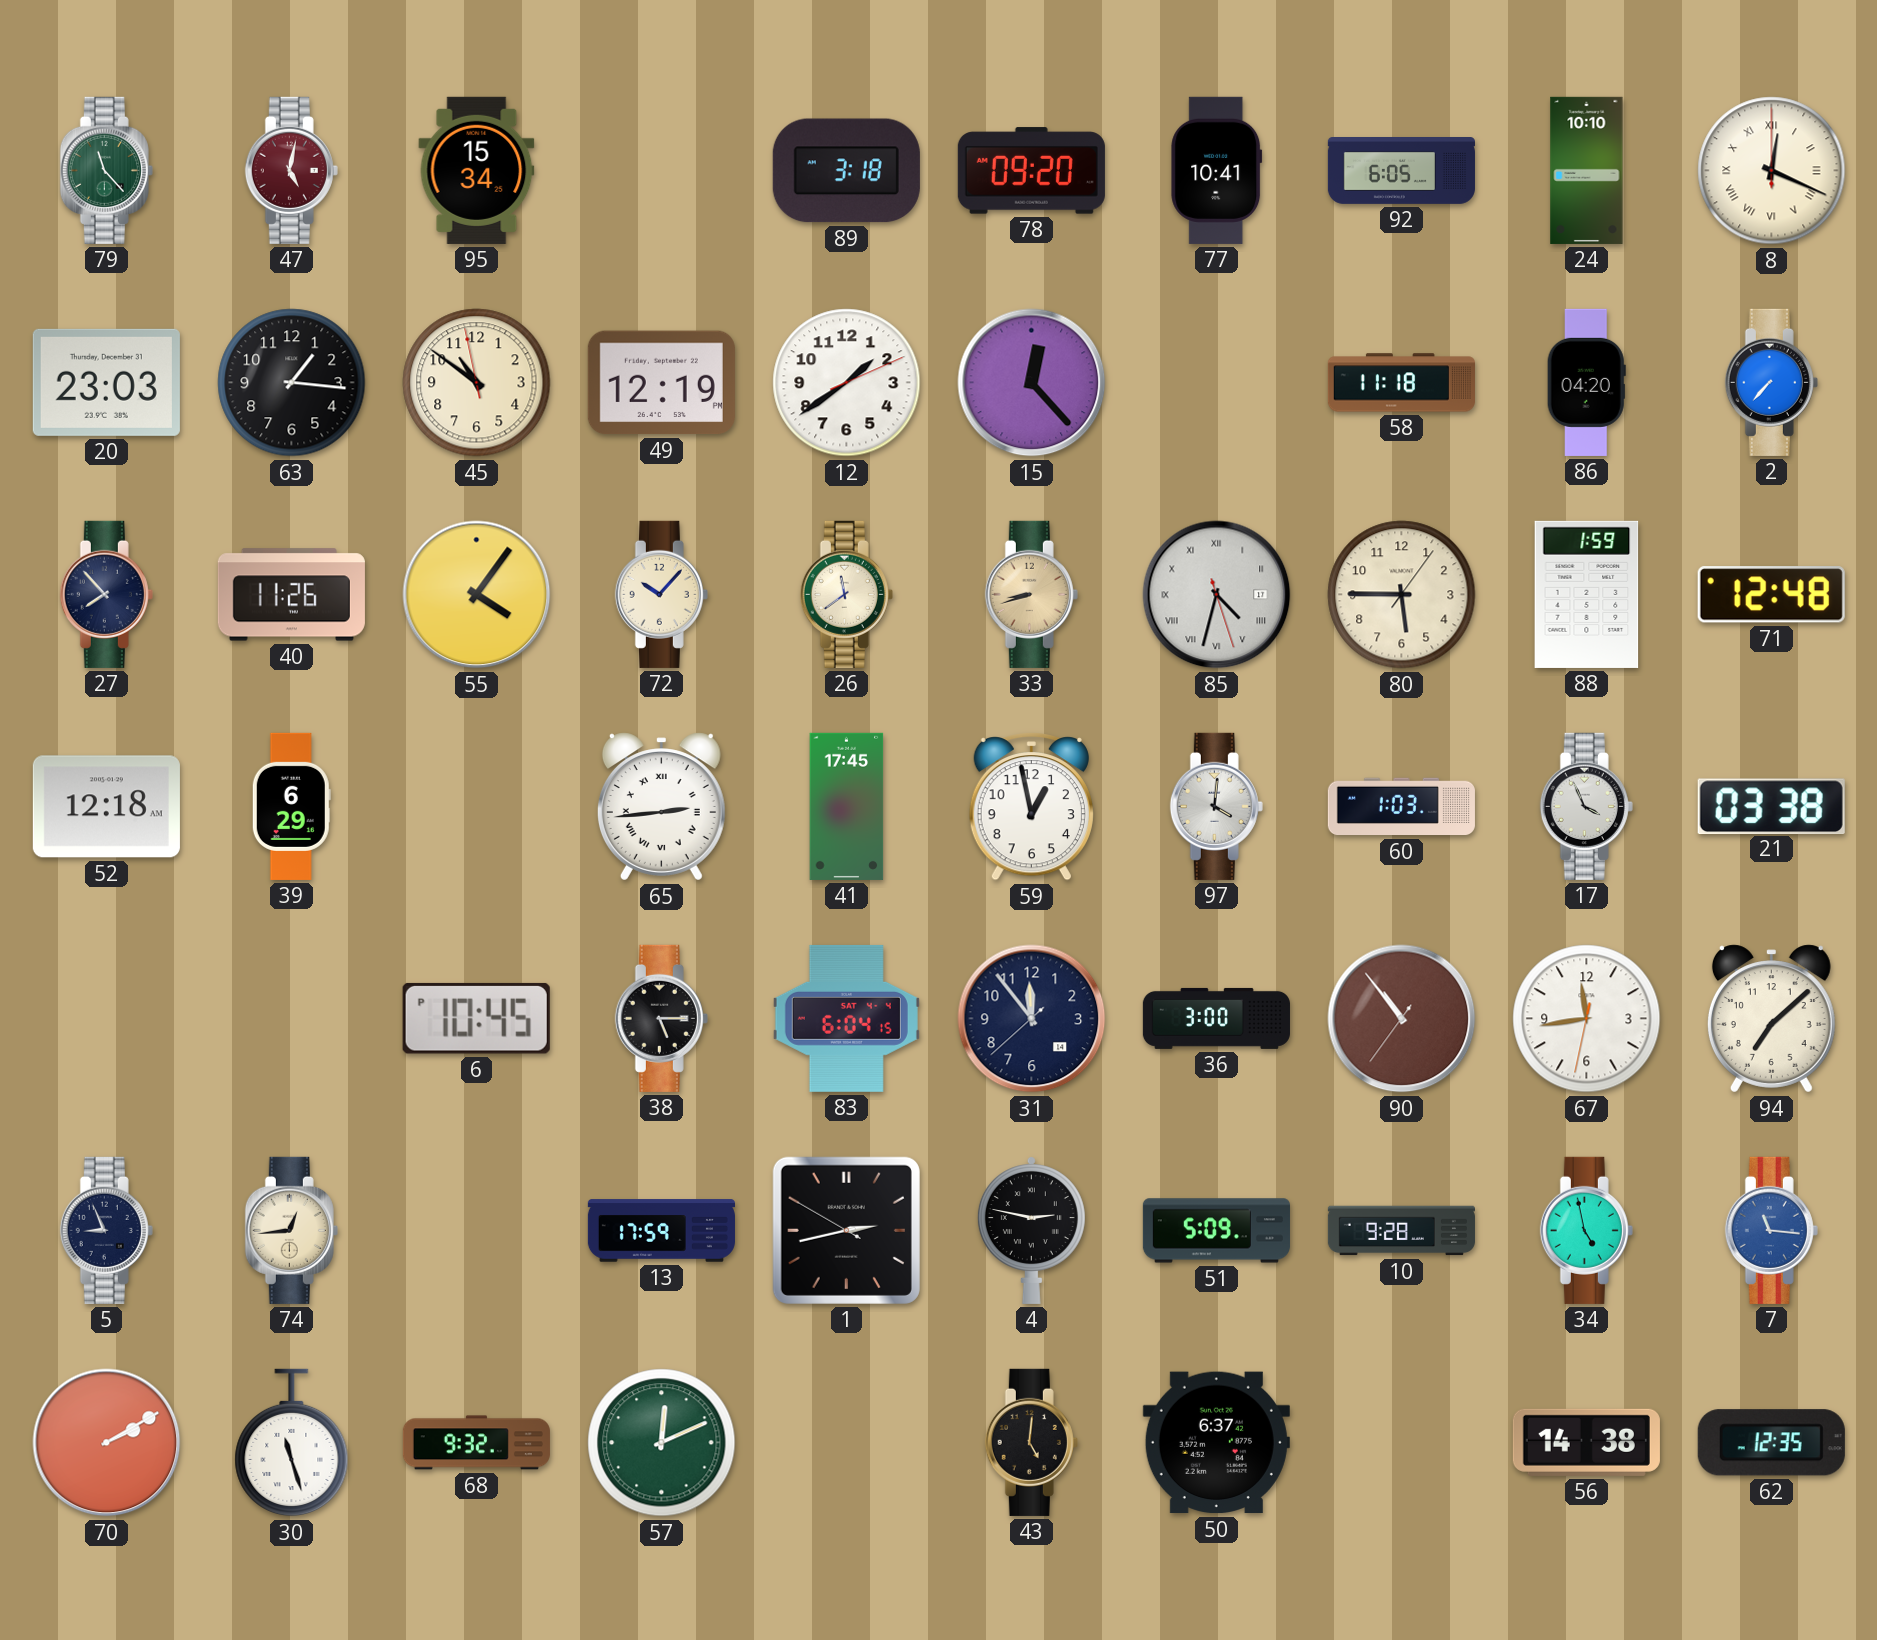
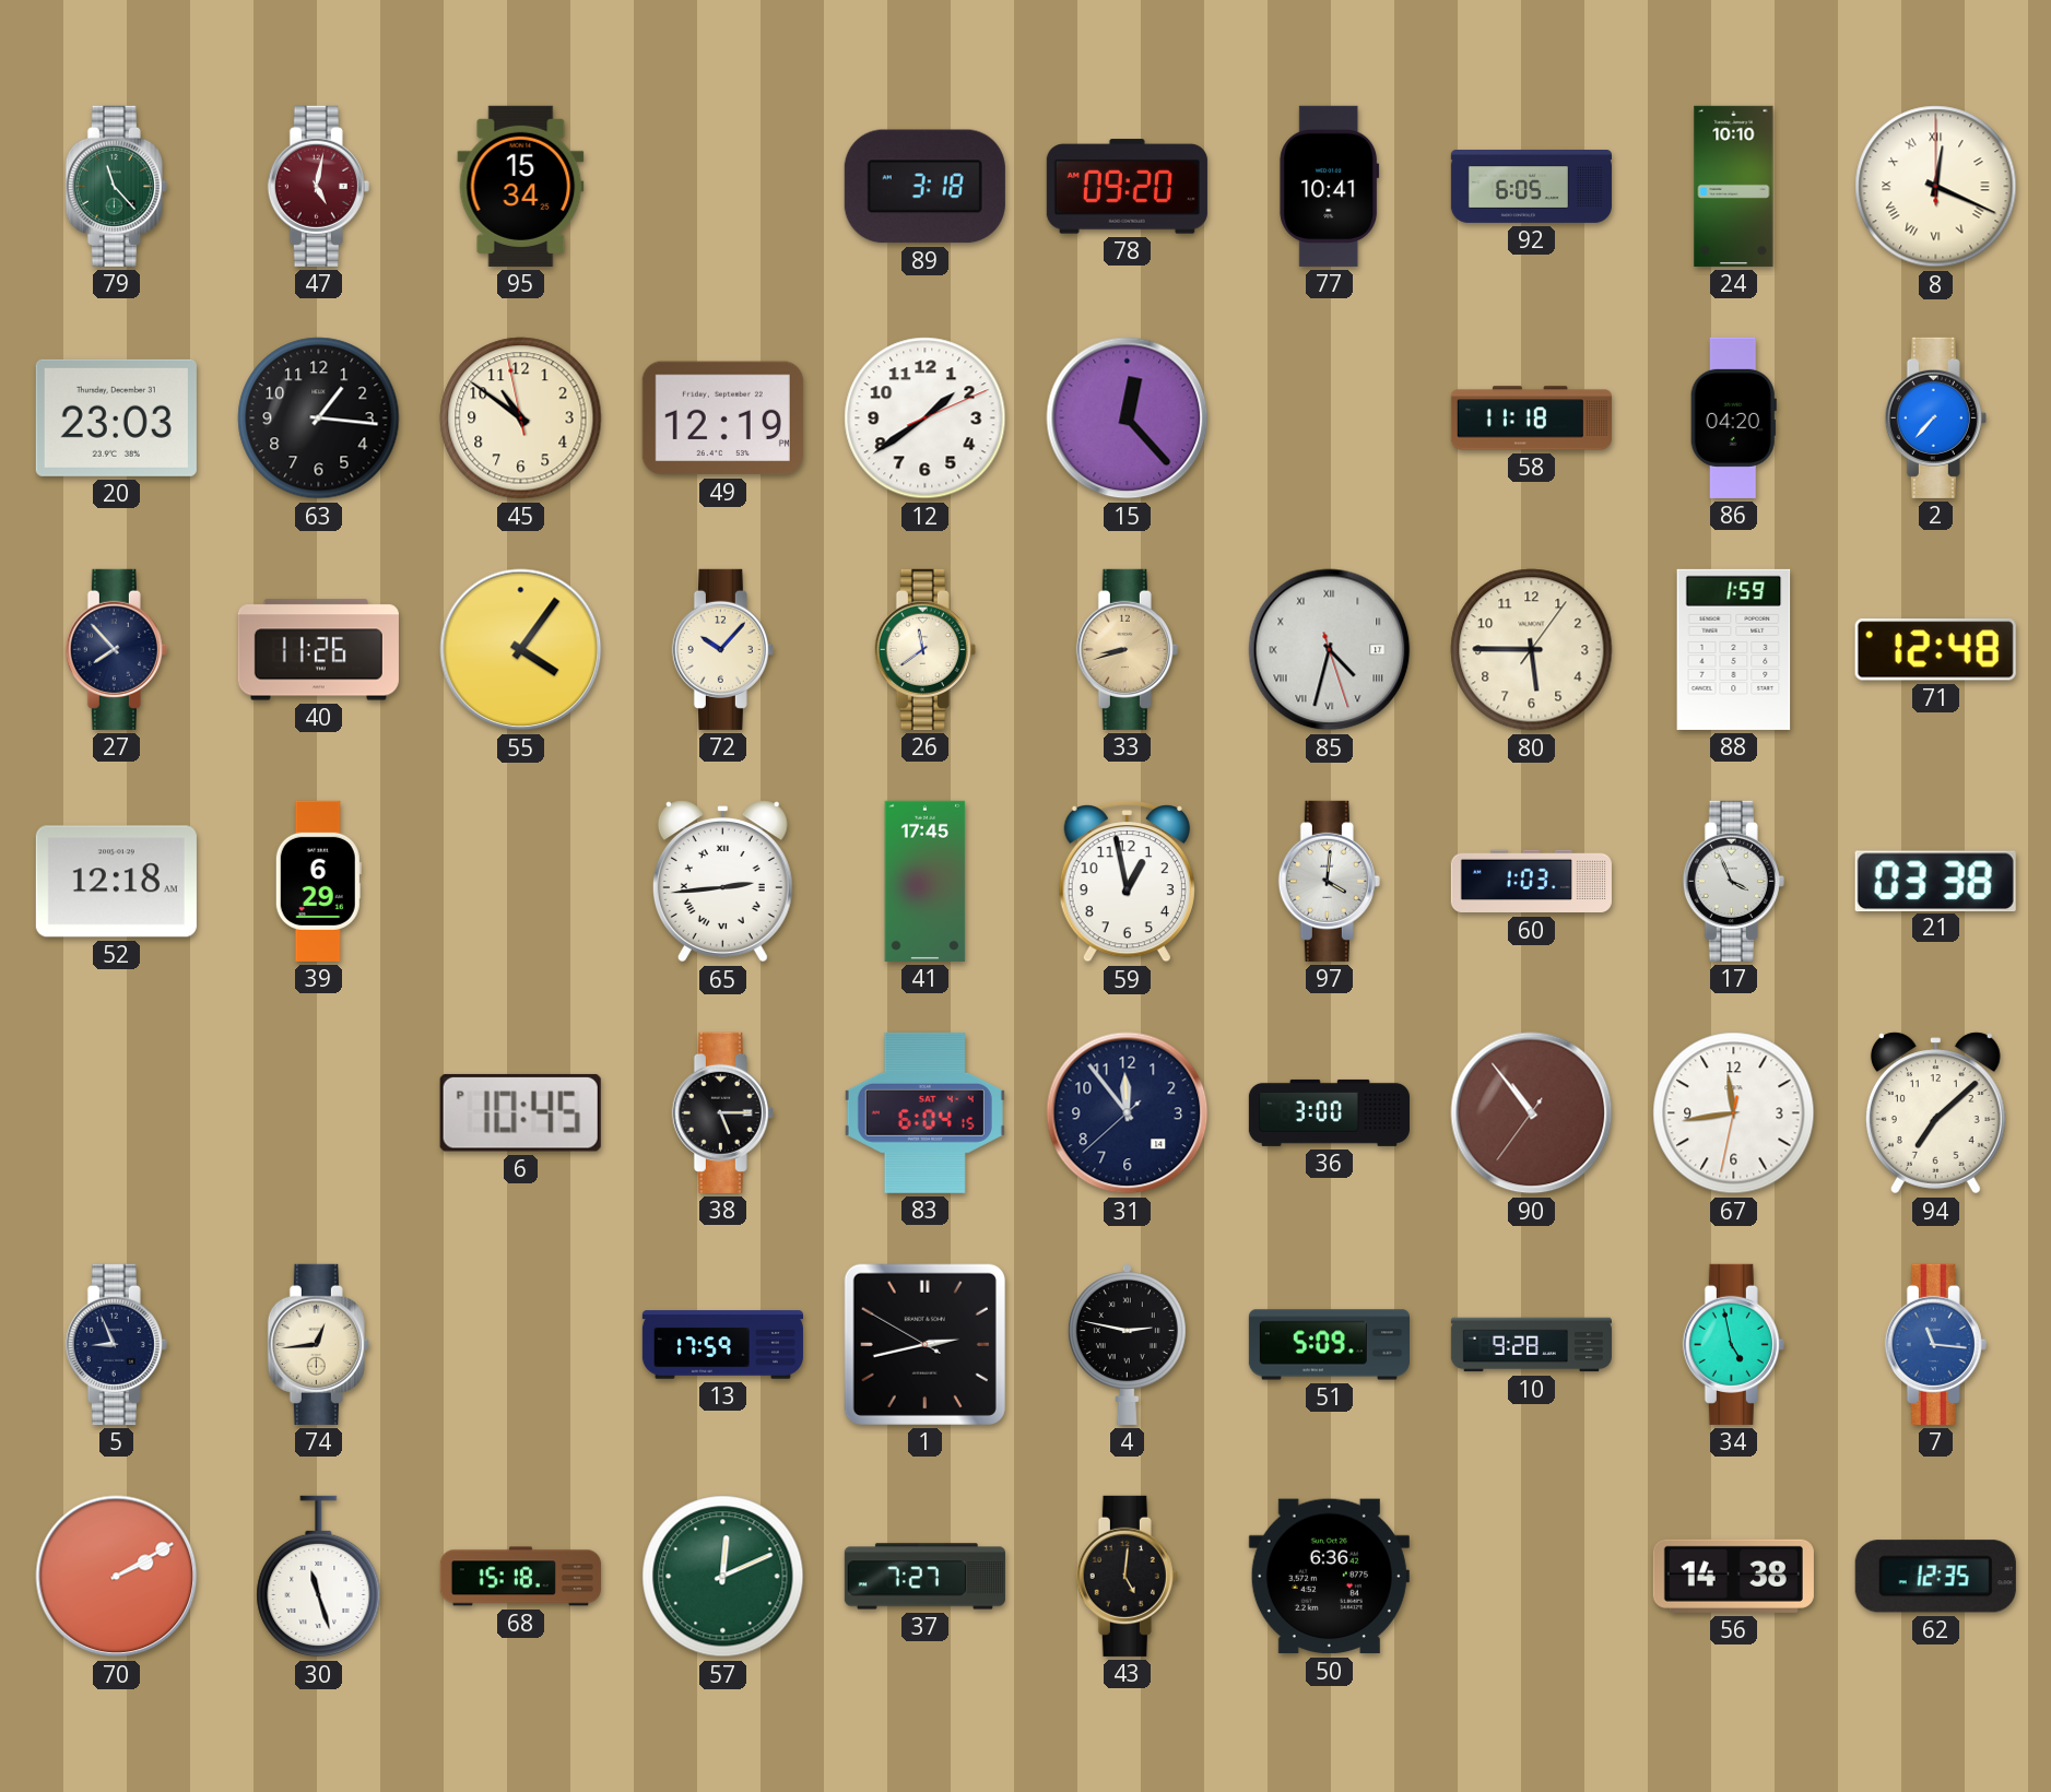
68: 9:32 -> 15:18
37: none -> 7:27
50: 6:37 -> 6:36
